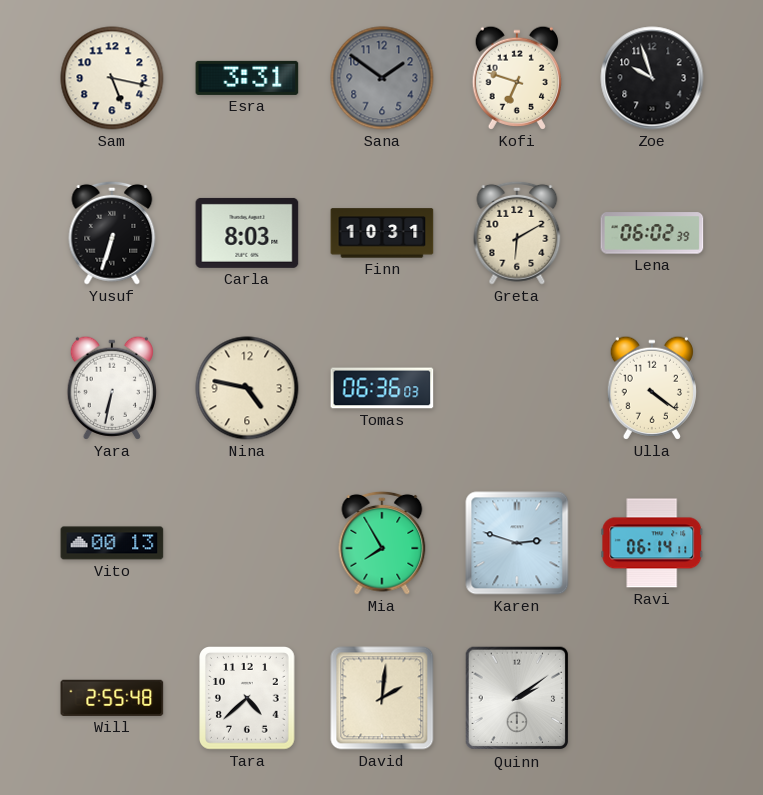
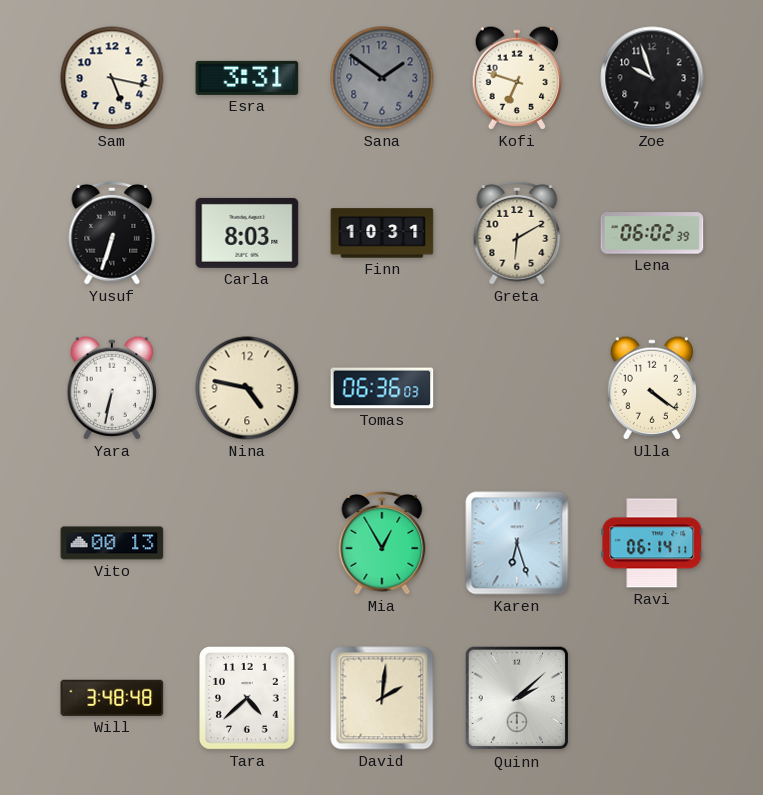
Mia: 7:55 -> 12:55
Karen: 2:48 -> 6:27
Will: 2:55 -> 3:48
Quinn: 2:09 -> 2:08
